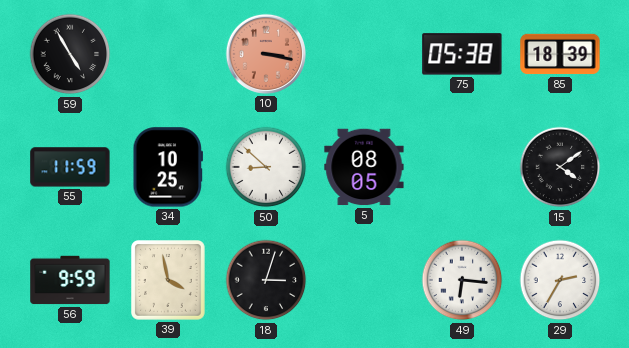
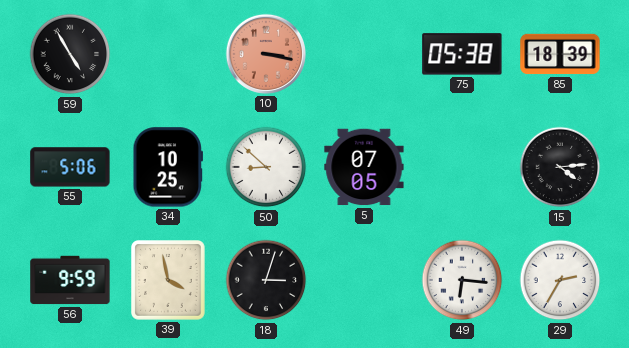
55: 11:59 -> 5:06
5: 08:05 -> 07:05
15: 4:09 -> 4:14
